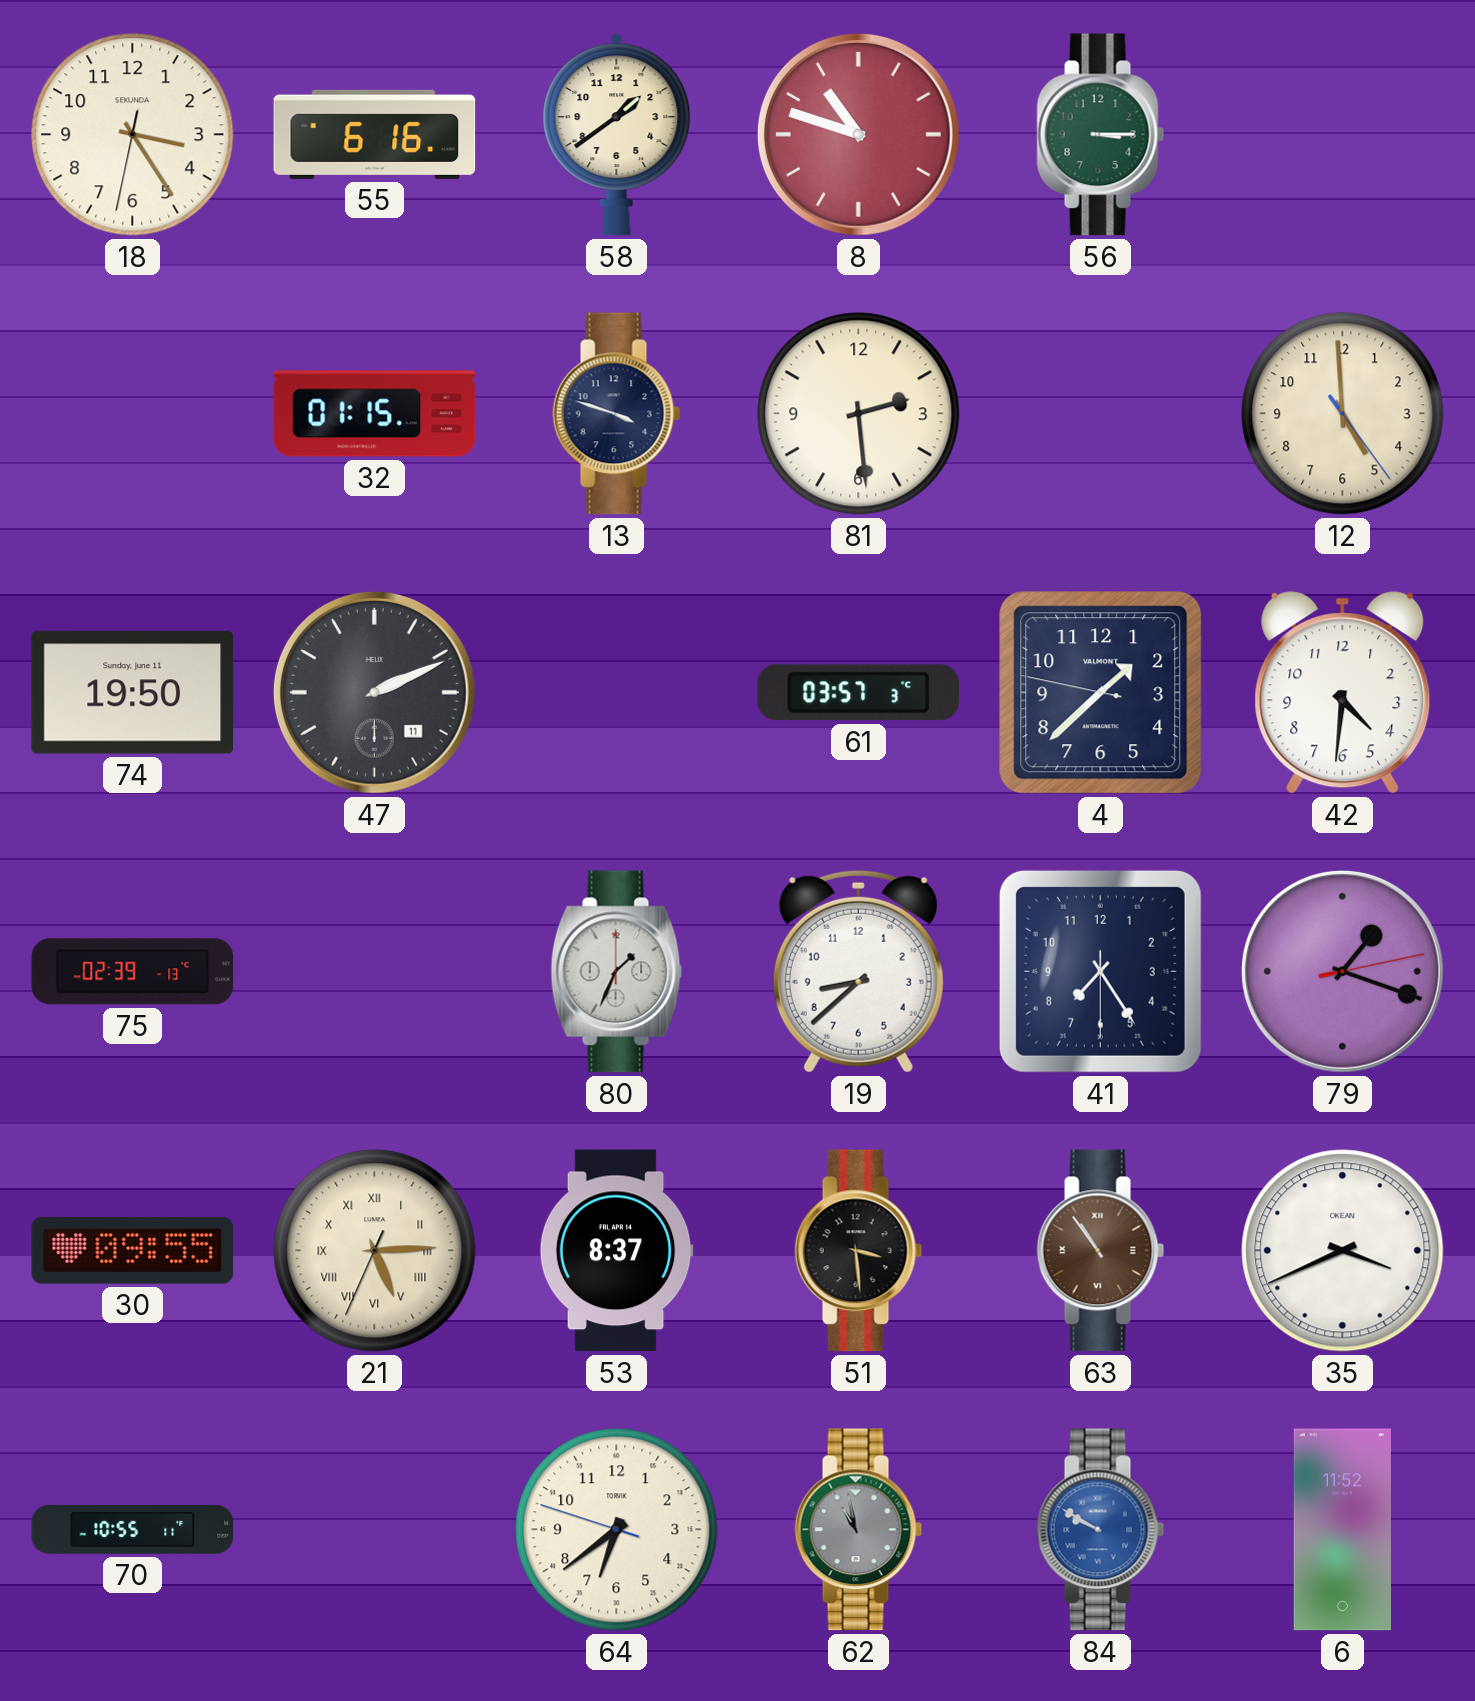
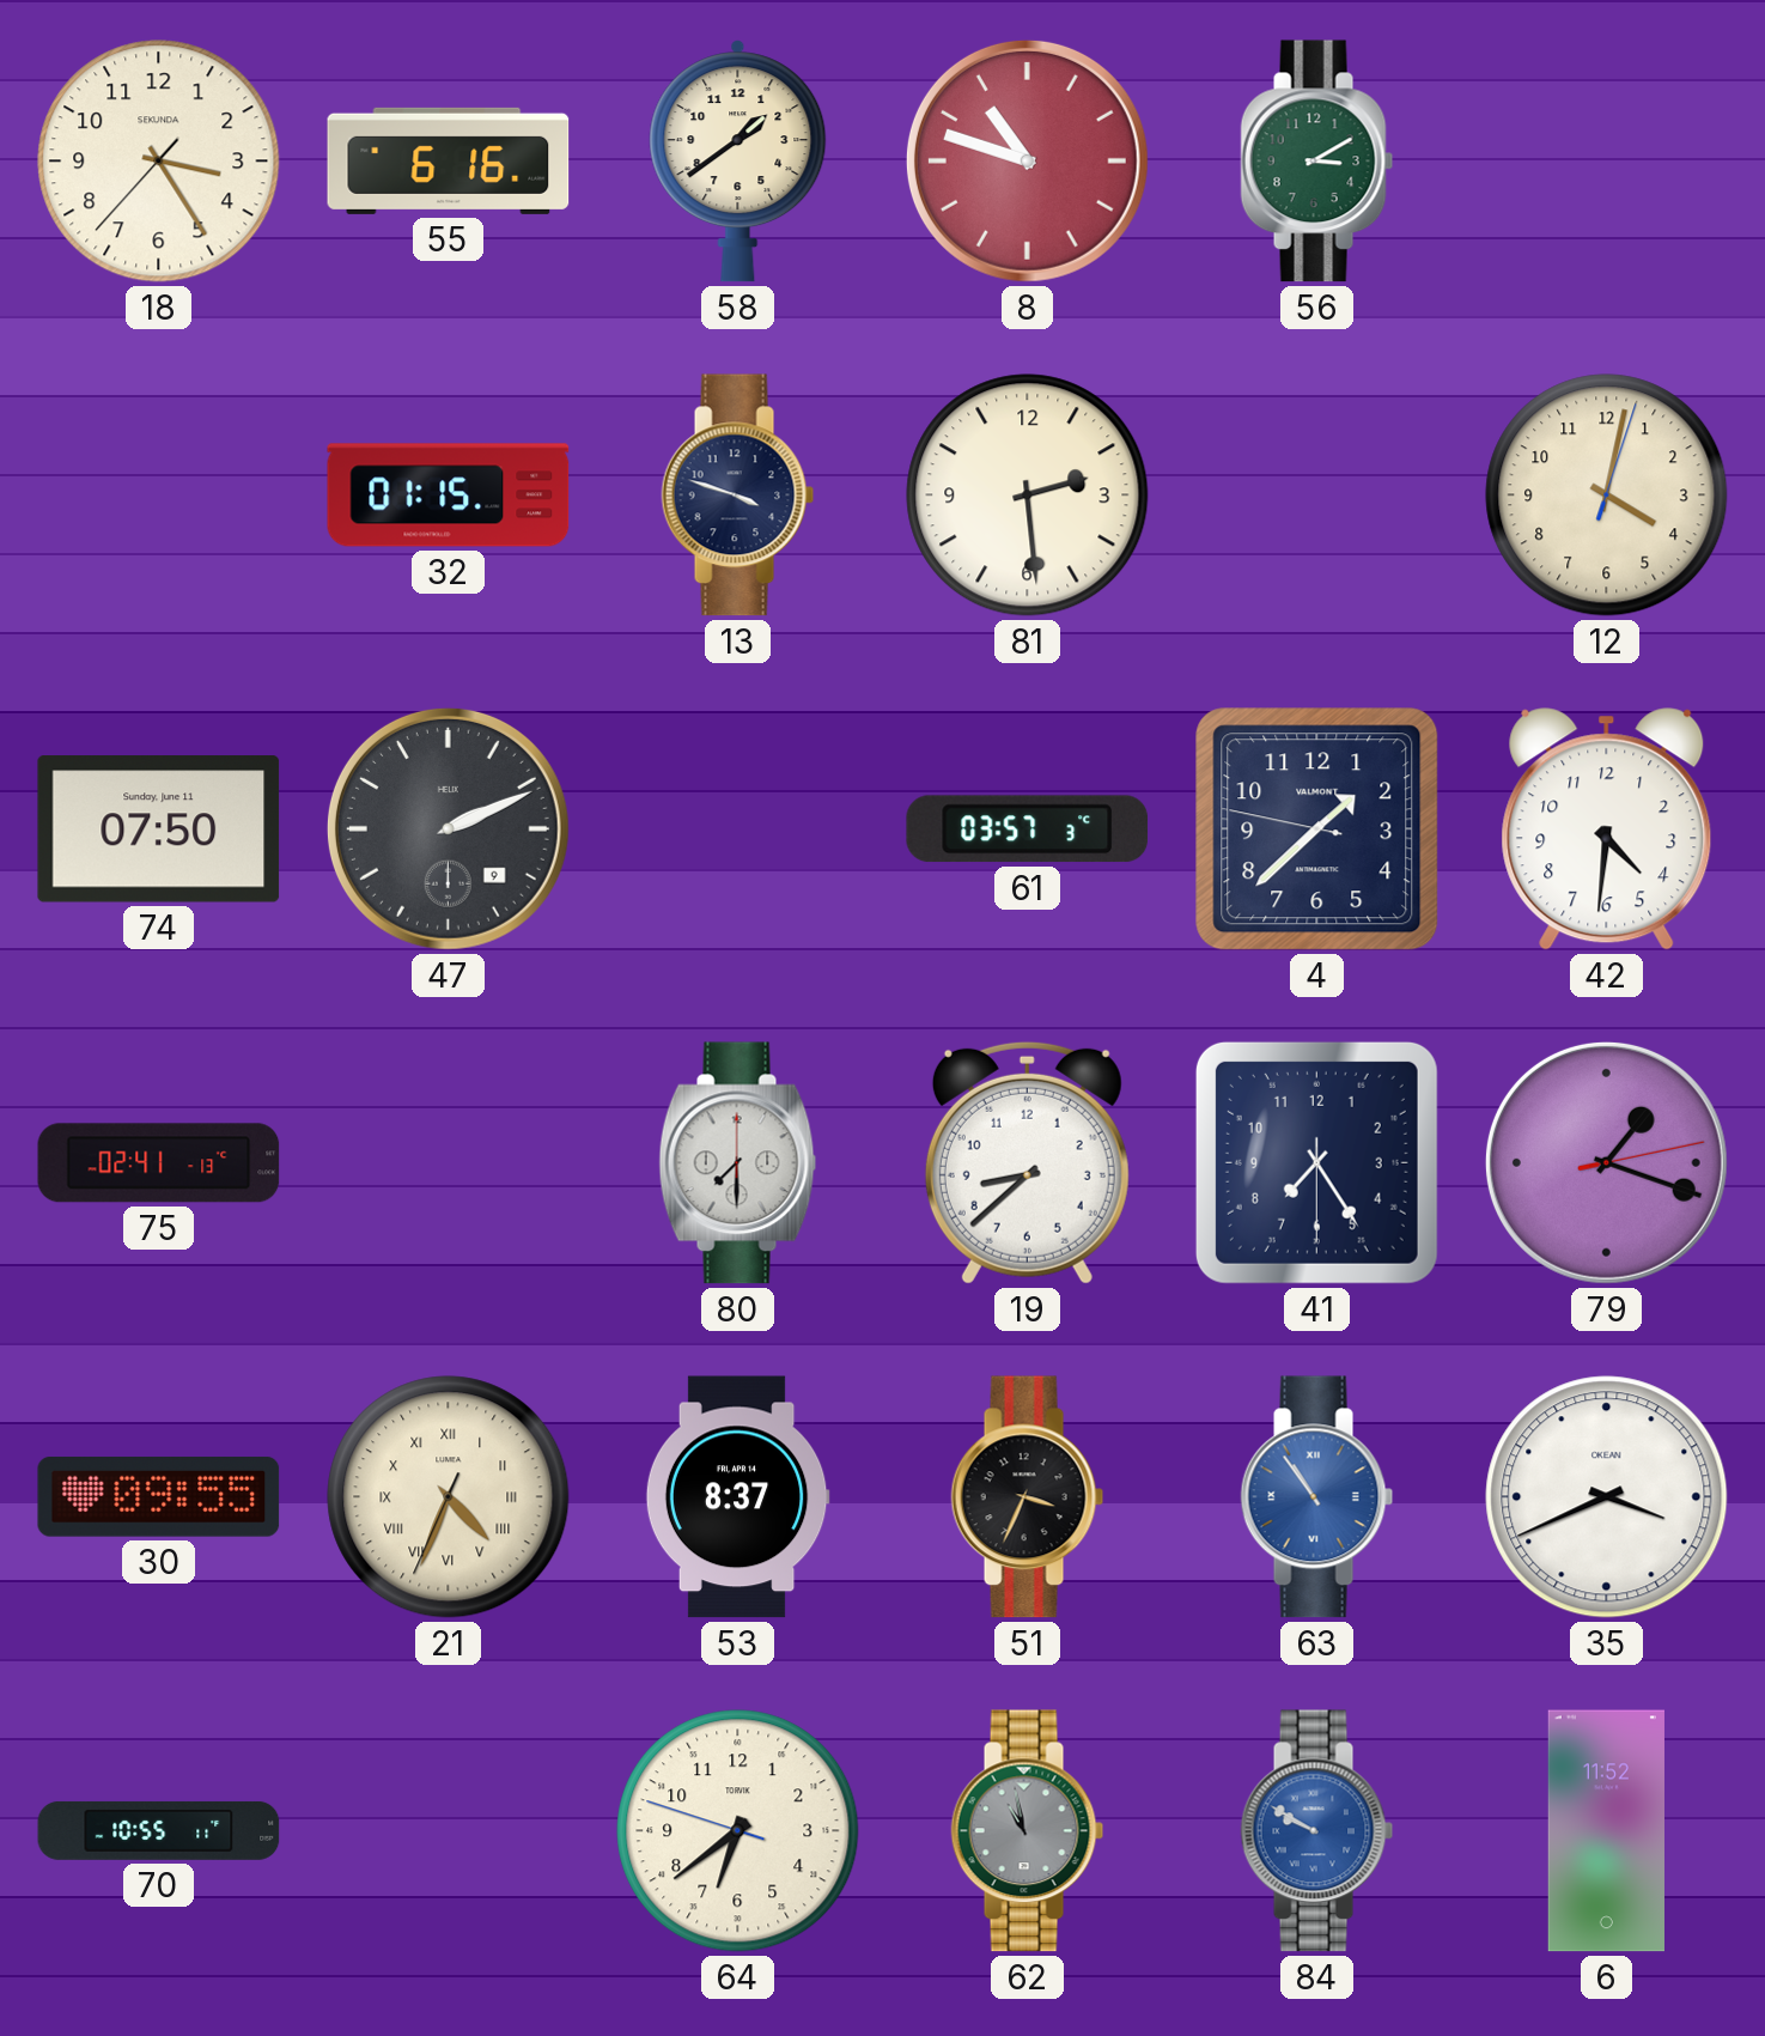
18: 3:24:32 -> 3:24:37
56: 3:15 -> 3:10
12: 4:59 -> 4:02
74: 19:50 -> 07:50
47 date: 11 -> 9
75: 02:39 -> 02:41
80: 1:34 -> 7:30
21: 5:14 -> 4:33
51: 3:29 -> 3:34
63 dial: brown -> blue
